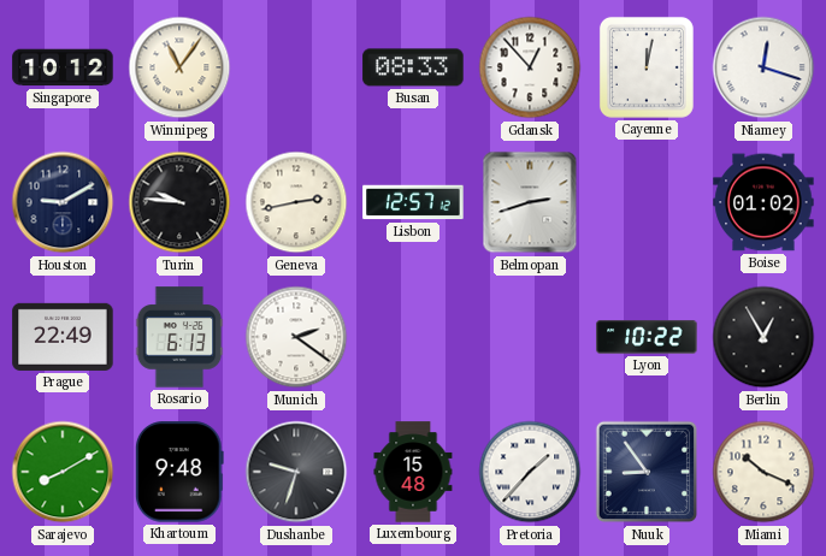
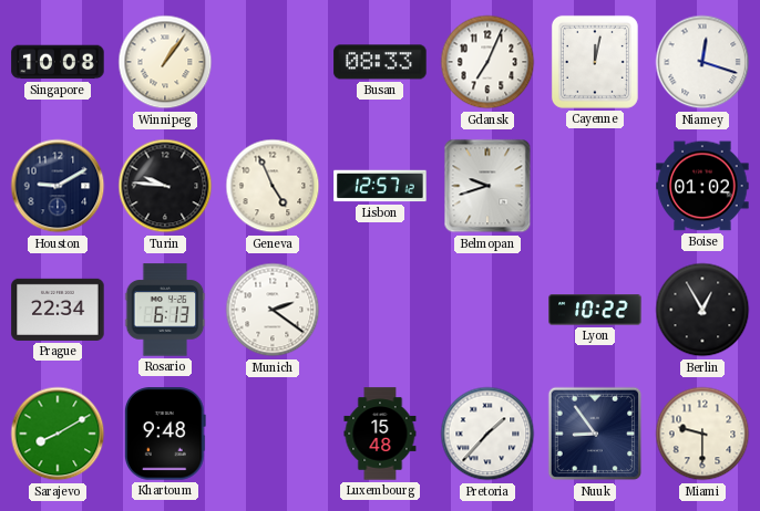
Singapore: 10:12 -> 10:08
Winnipeg: 11:06 -> 1:06
Gdansk: 12:53 -> 7:04
Geneva: 2:43 -> 4:56
Belmopan: 2:42 -> 9:42
Prague: 22:49 -> 22:34
Dushanbe: 9:33 -> none
Miami: 10:19 -> 9:30
